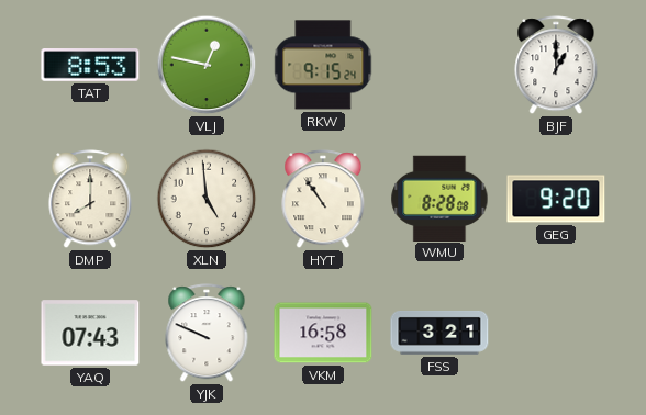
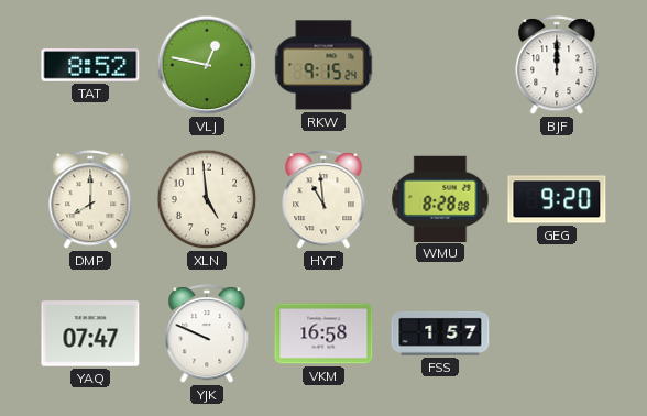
TAT: 8:53 -> 8:52
BJF: 1:00 -> 12:00
HYT: 10:54 -> 10:59
YAQ: 07:43 -> 07:47
FSS: 3:21 -> 1:57
